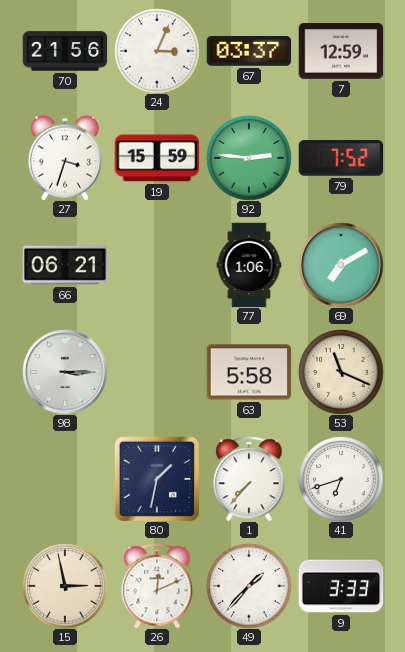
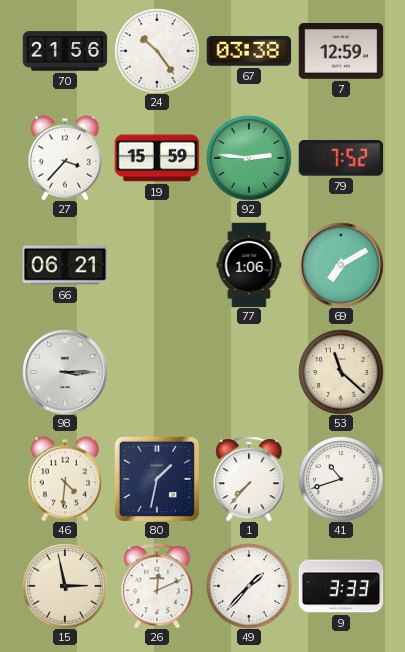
24: 3:04 -> 10:24
67: 03:37 -> 03:38
27: 3:33 -> 3:37
63: 5:58 -> none
53: 11:19 -> 11:22
46: none -> 4:31
41: 6:42 -> 10:42
